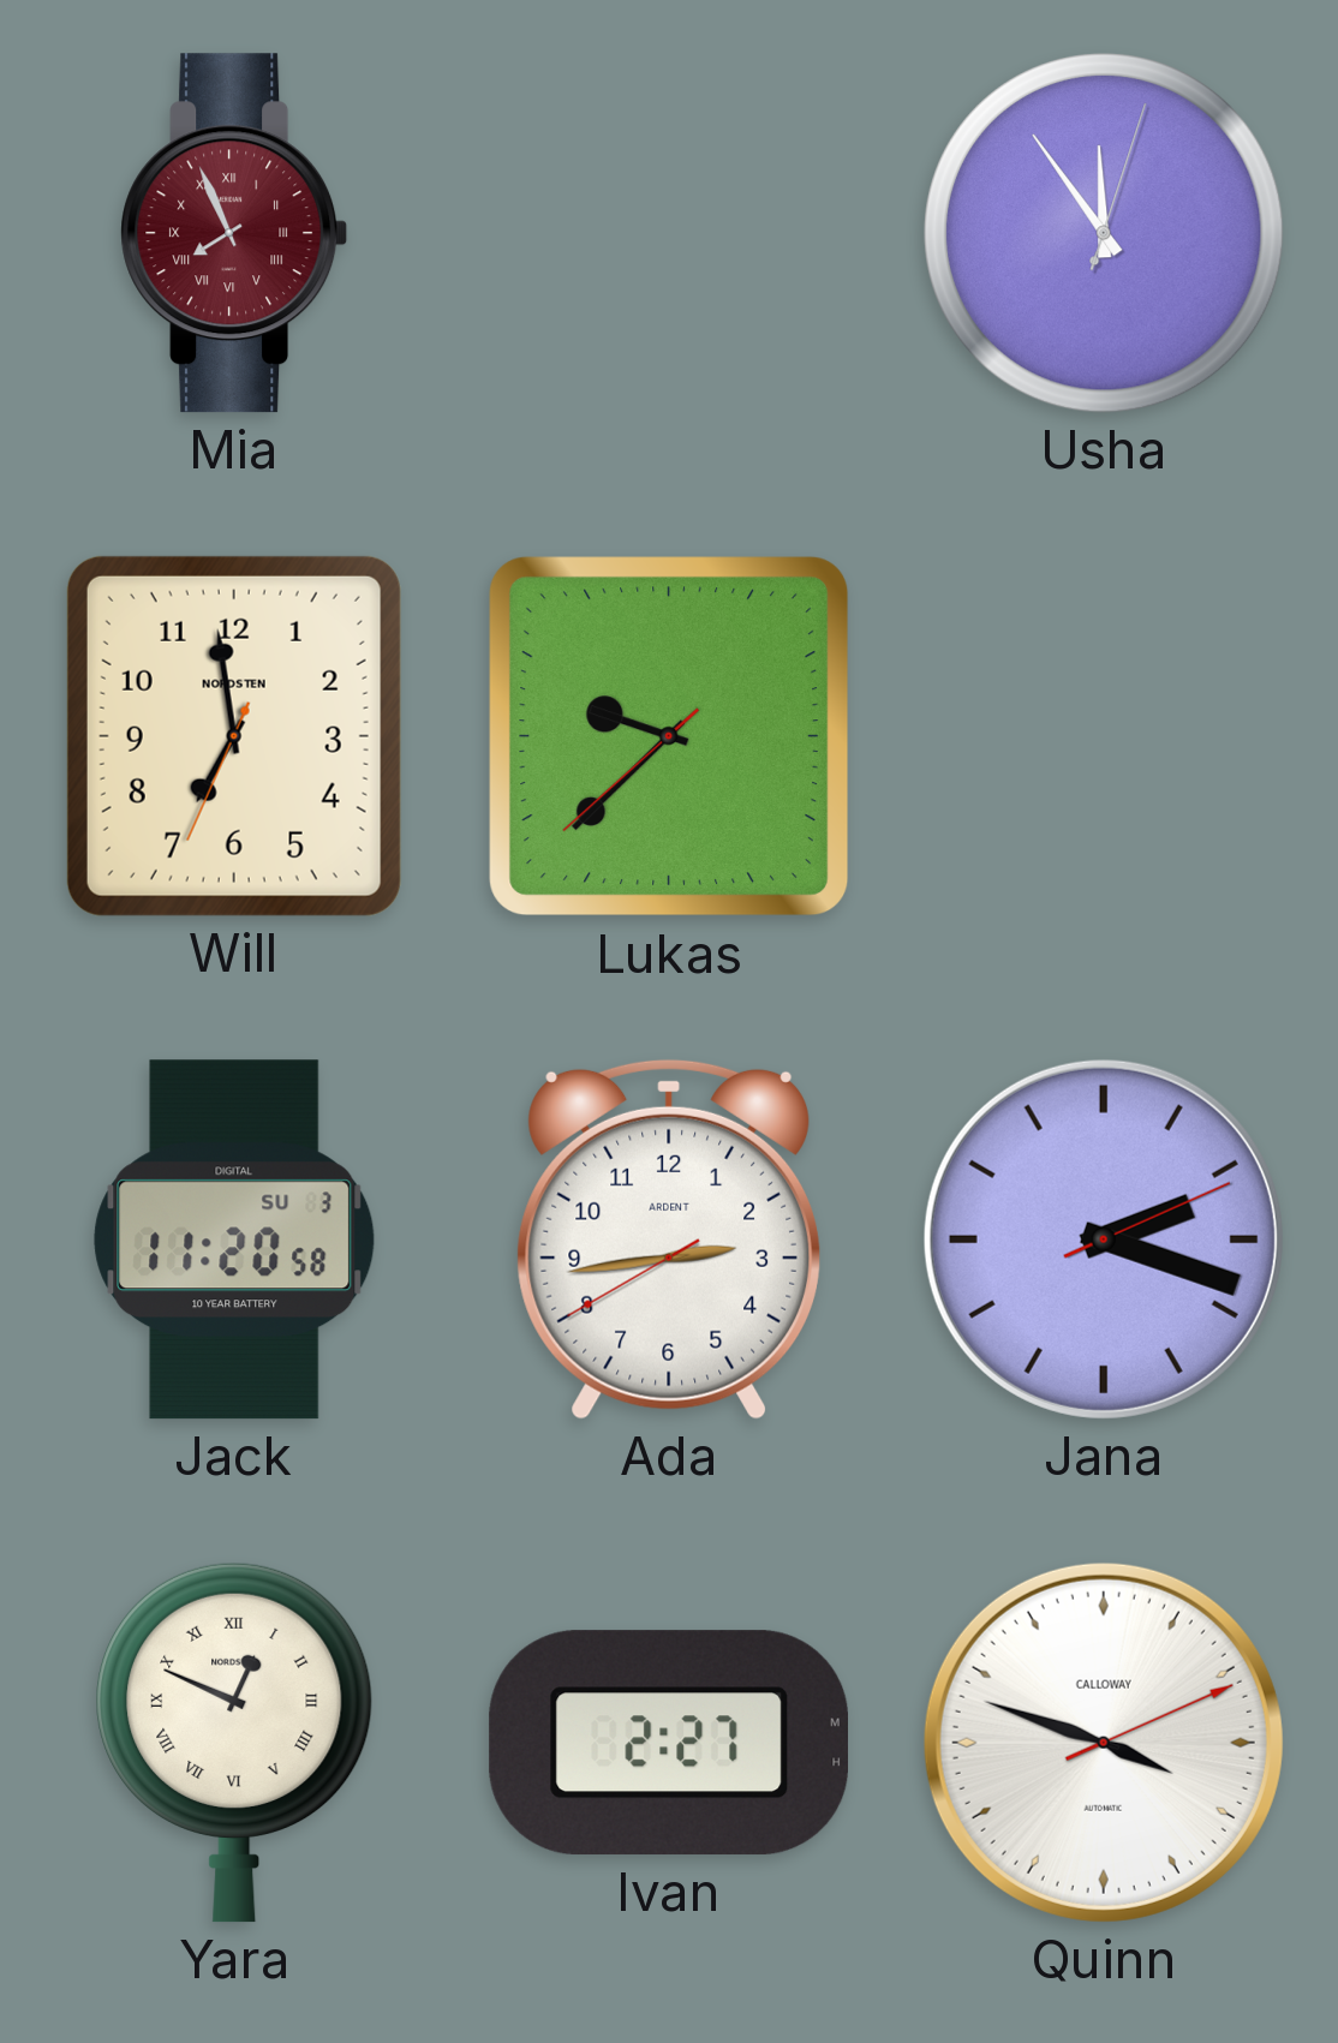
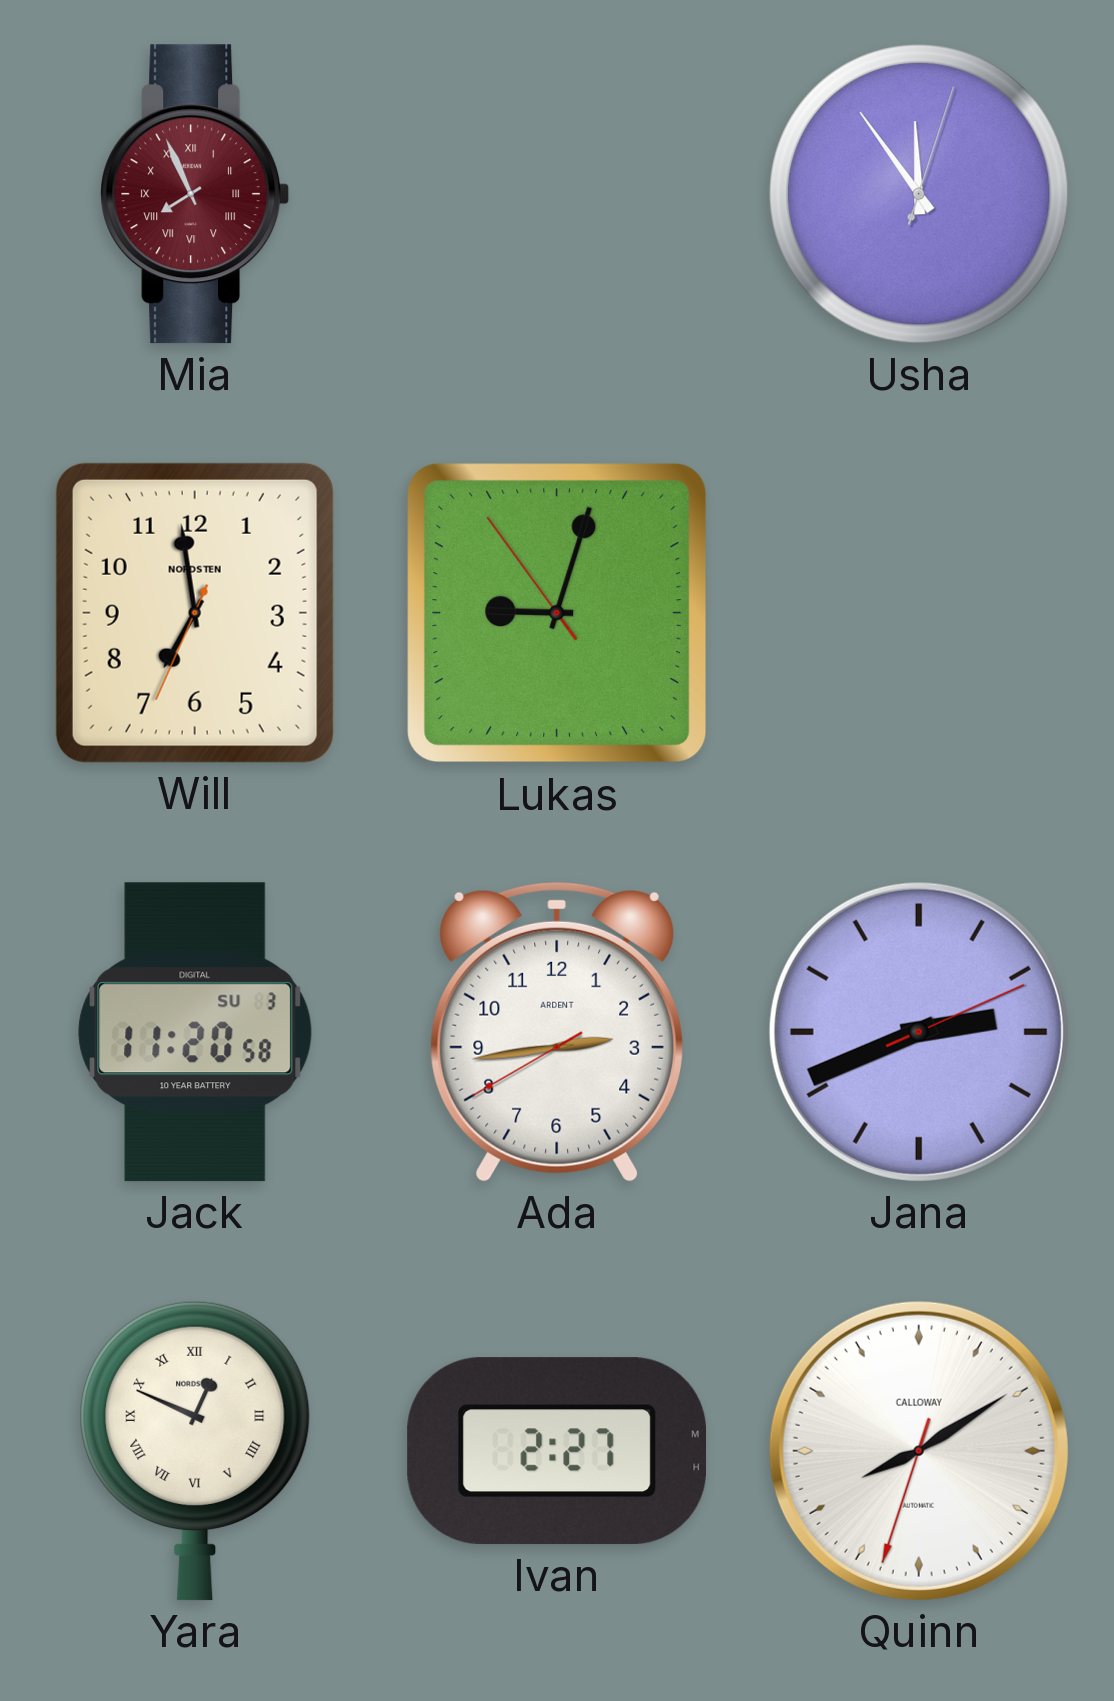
Lukas: 9:37 -> 9:02
Jana: 2:18 -> 2:41
Quinn: 3:48 -> 8:09
